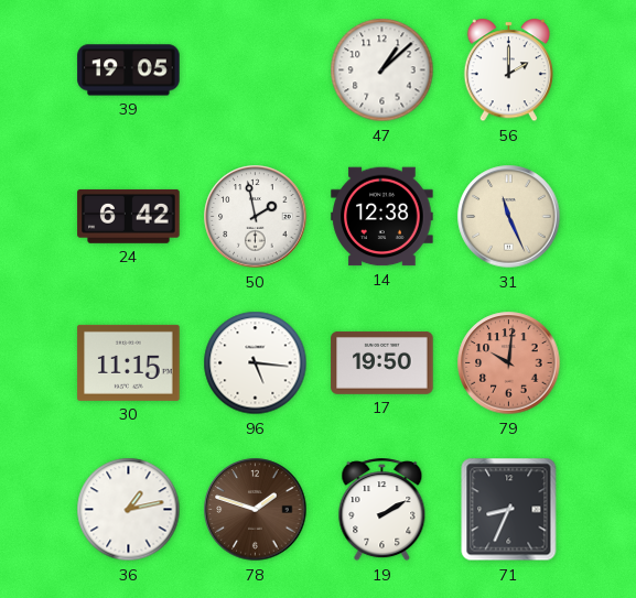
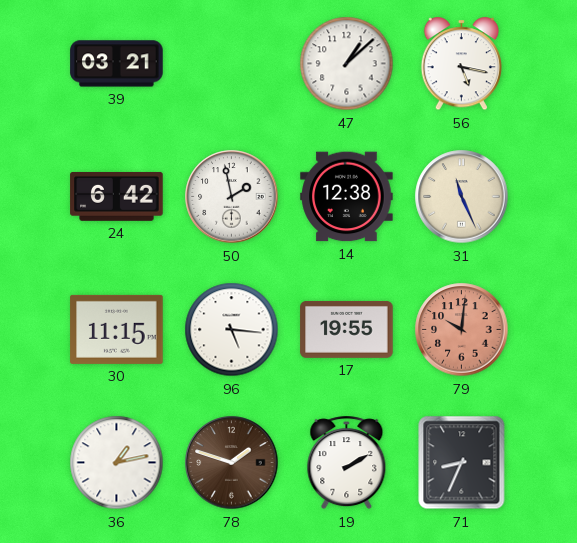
39: 19:05 -> 03:21
56: 2:00 -> 5:17
17: 19:50 -> 19:55
